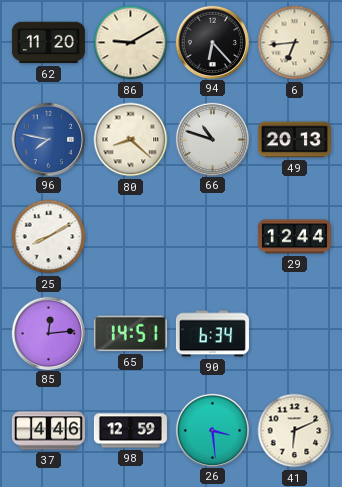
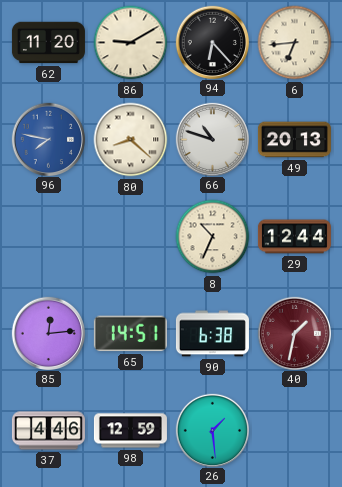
25: 8:10 -> none
8: none -> 10:34
90: 6:34 -> 6:38
40: none -> 1:32
26: 3:29 -> 1:29
41: 6:11 -> none
